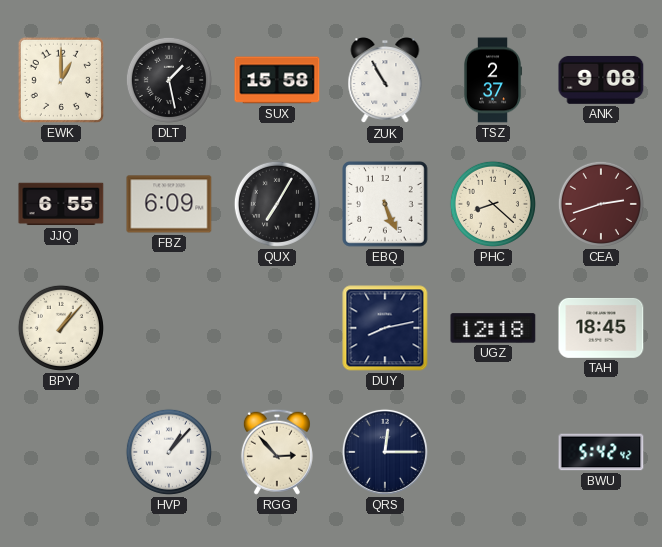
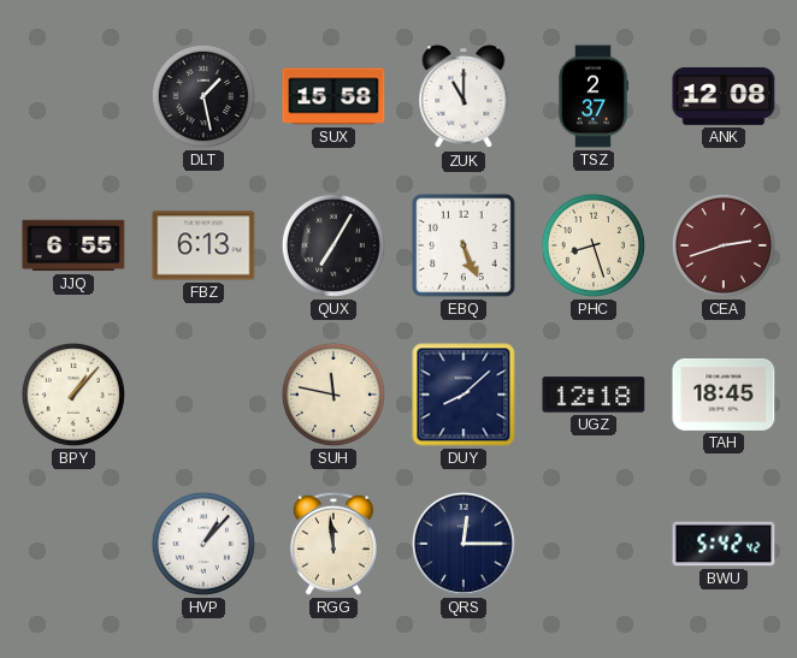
EWK: 1:00 -> none
ZUK: 10:55 -> 11:00
ANK: 9:08 -> 12:08
FBZ: 6:09 -> 6:13
PHC: 8:22 -> 8:27
SUH: none -> 11:47
DUY: 8:13 -> 8:08
RGG: 2:53 -> 11:59
